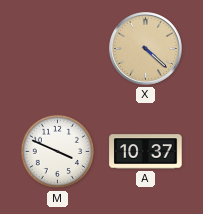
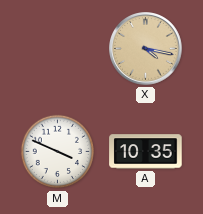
X: 4:22 -> 4:17
A: 10:37 -> 10:35
